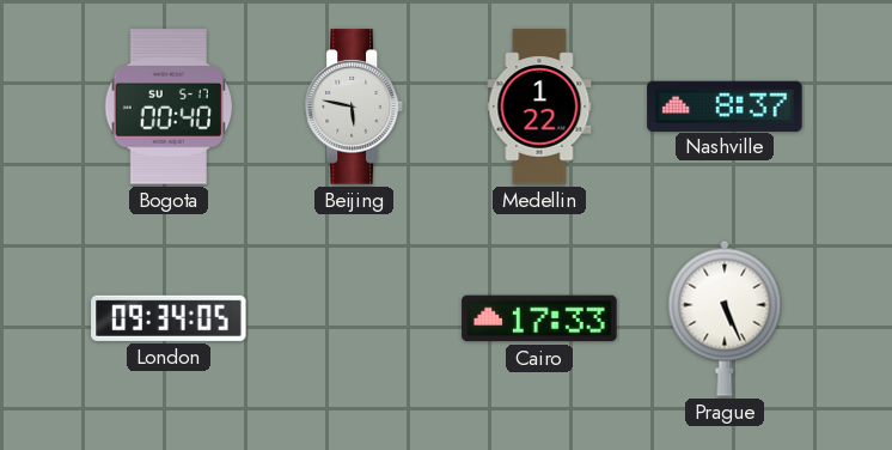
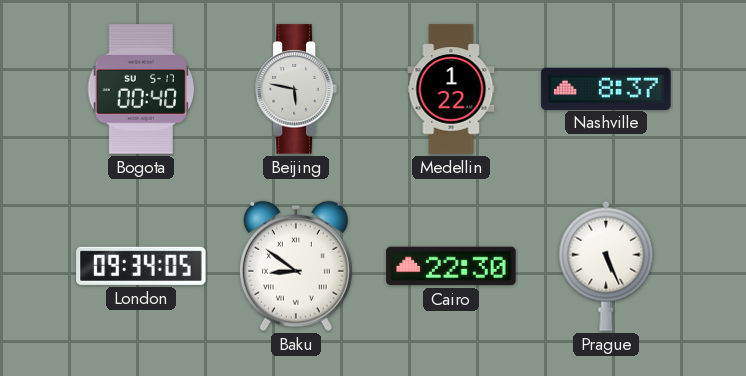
Baku: none -> 8:51
Cairo: 17:33 -> 22:30
